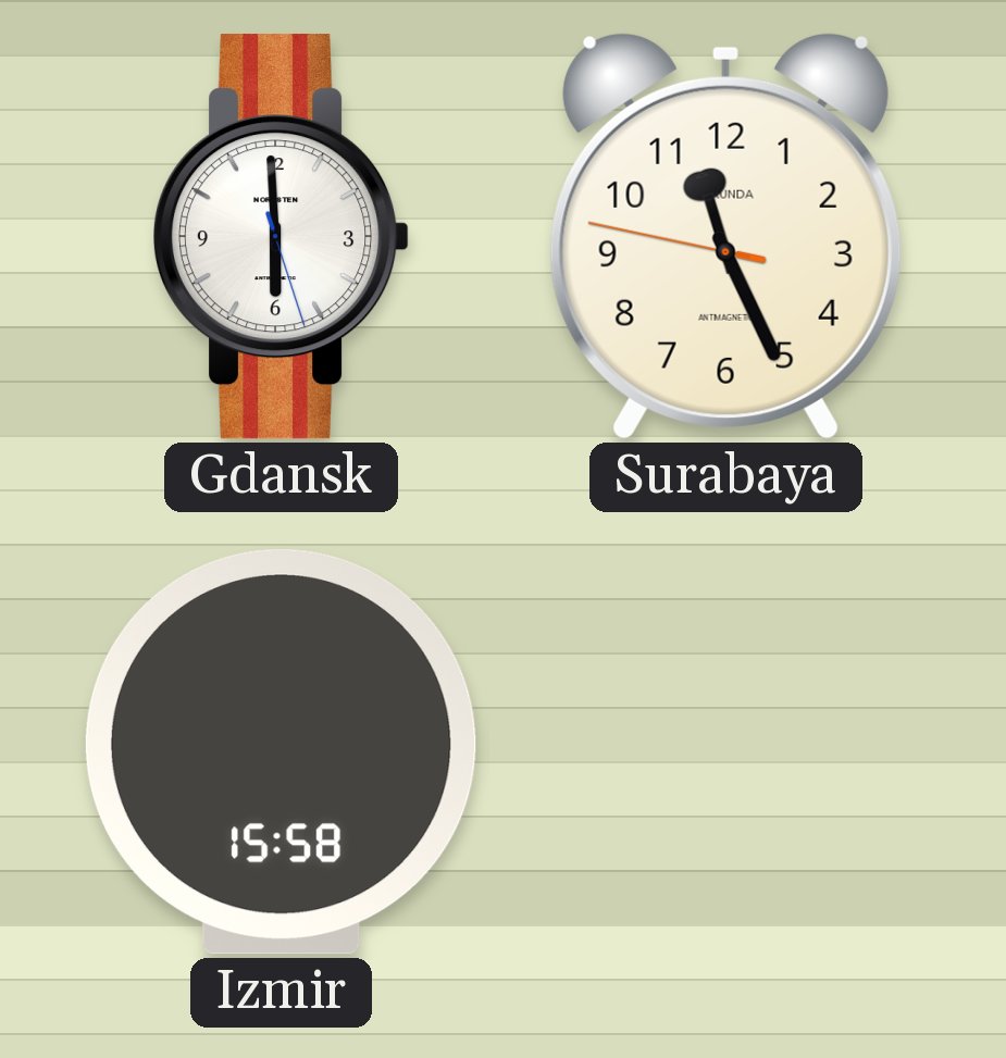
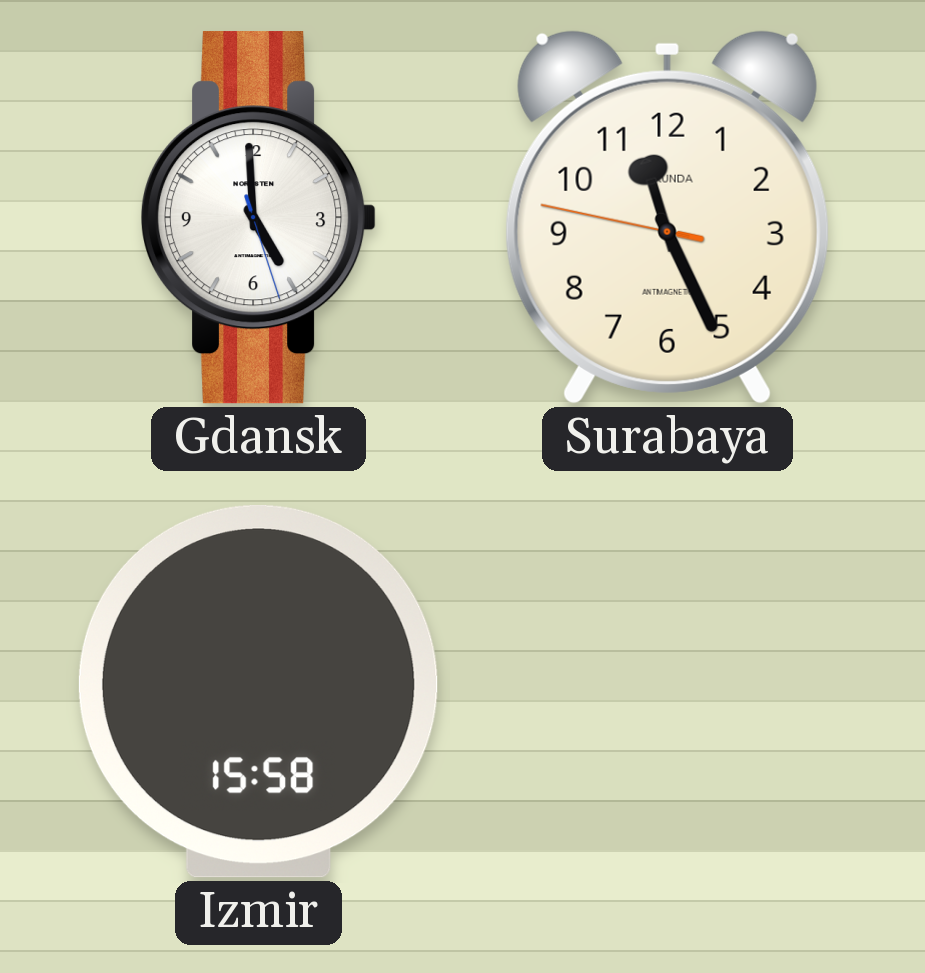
Gdansk: 5:59 -> 4:59
